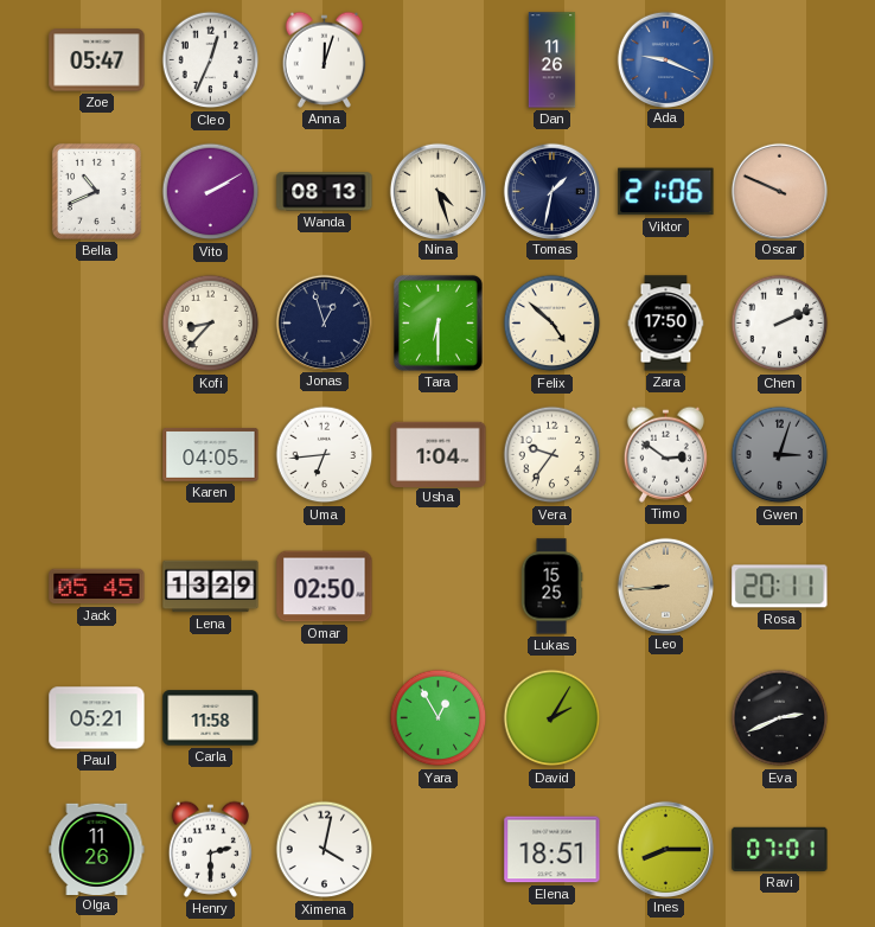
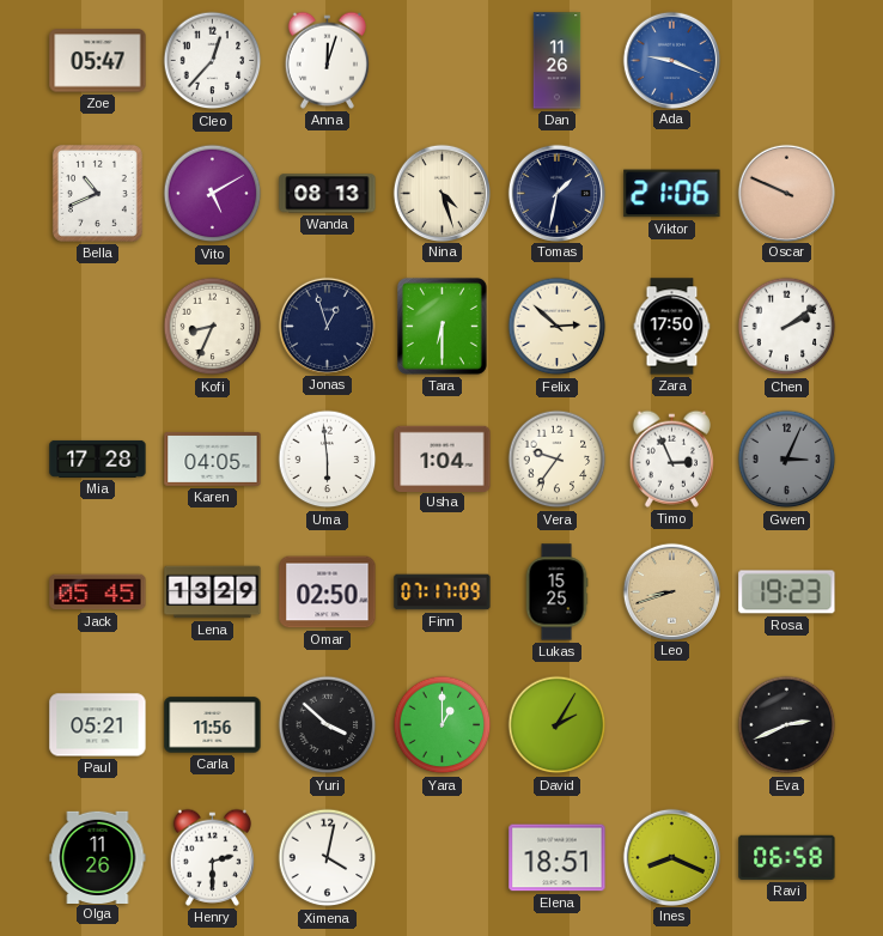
Cleo: 12:34 -> 12:37
Vito: 2:10 -> 5:10
Kofi: 8:37 -> 8:34
Felix: 4:52 -> 2:52
Chen: 2:11 -> 2:09
Mia: none -> 17:28
Uma: 6:44 -> 5:59
Timo: 2:51 -> 2:56
Gwen: 3:03 -> 3:04
Finn: none -> 07:17
Leo: 8:44 -> 8:42
Rosa: 20:11 -> 19:23
Carla: 11:58 -> 11:56
Yuri: none -> 3:52
Yara: 12:55 -> 1:00
Ines: 8:15 -> 8:19
Ravi: 07:01 -> 06:58
